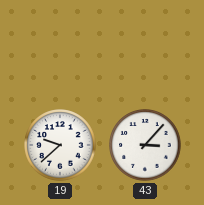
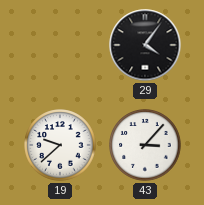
29: none -> 4:06
